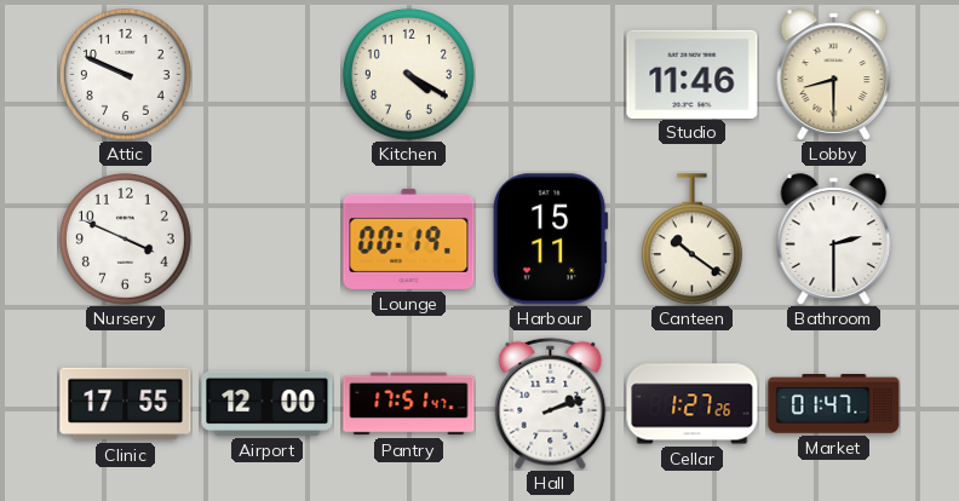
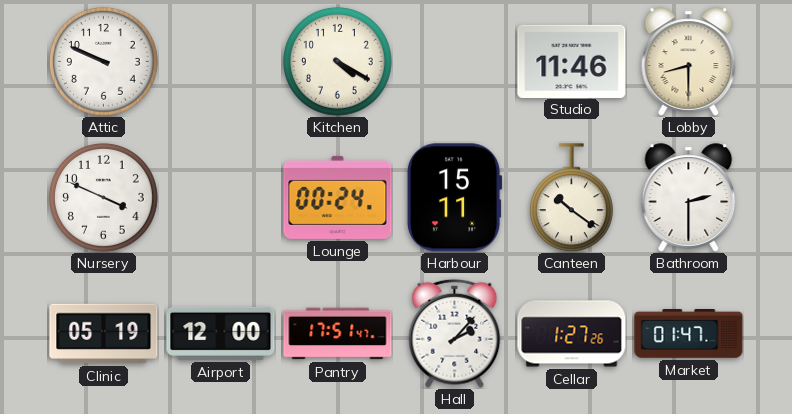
Lounge: 00:19 -> 00:24
Clinic: 17:55 -> 05:19
Hall: 2:12 -> 2:07
